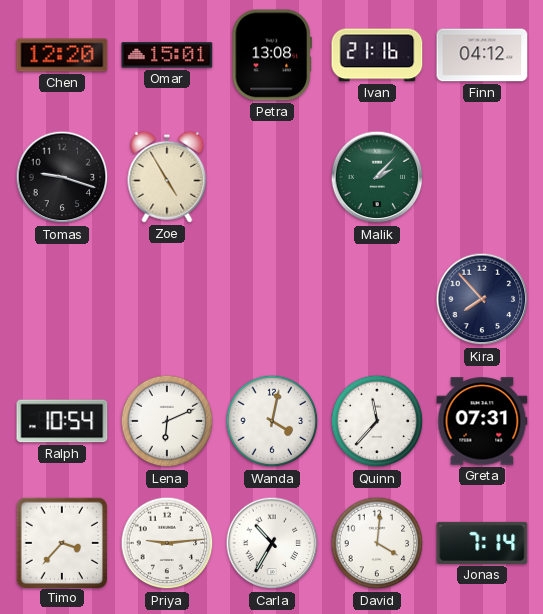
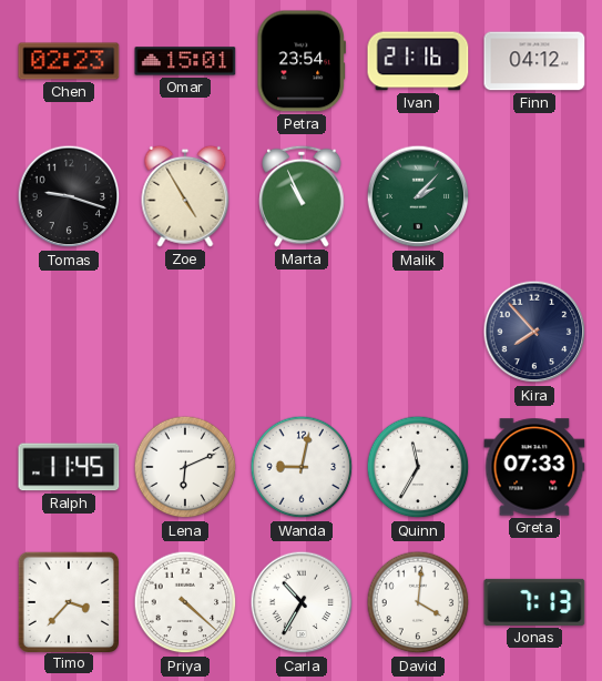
Chen: 12:20 -> 02:23
Petra: 13:08 -> 23:54
Marta: none -> 10:56
Ralph: 10:54 -> 11:45
Wanda: 4:02 -> 9:02
Quinn: 11:37 -> 11:35
Greta: 07:31 -> 07:33
Priya: 9:14 -> 4:22
Jonas: 7:14 -> 7:13
